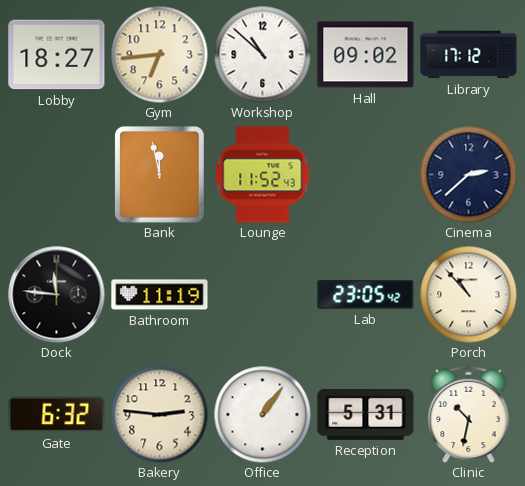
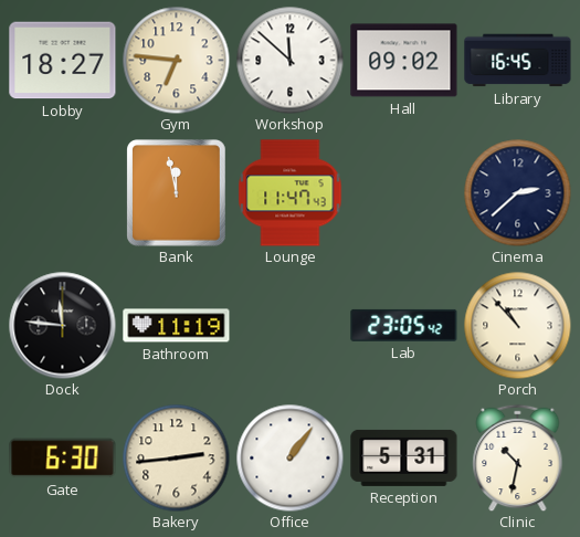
Gym: 6:44 -> 6:46
Workshop: 10:52 -> 11:52
Library: 17:12 -> 16:45
Lounge: 11:52 -> 11:47
Gate: 6:32 -> 6:30
Bakery: 2:46 -> 2:44
